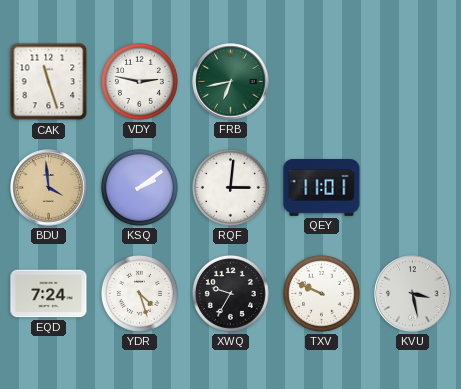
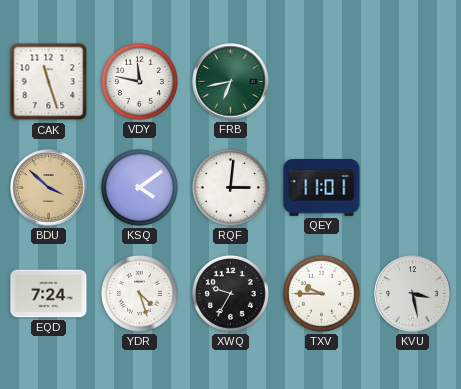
VDY: 2:47 -> 11:47
BDU: 3:59 -> 3:52
KSQ: 2:09 -> 4:09
TXV: 9:49 -> 9:45
